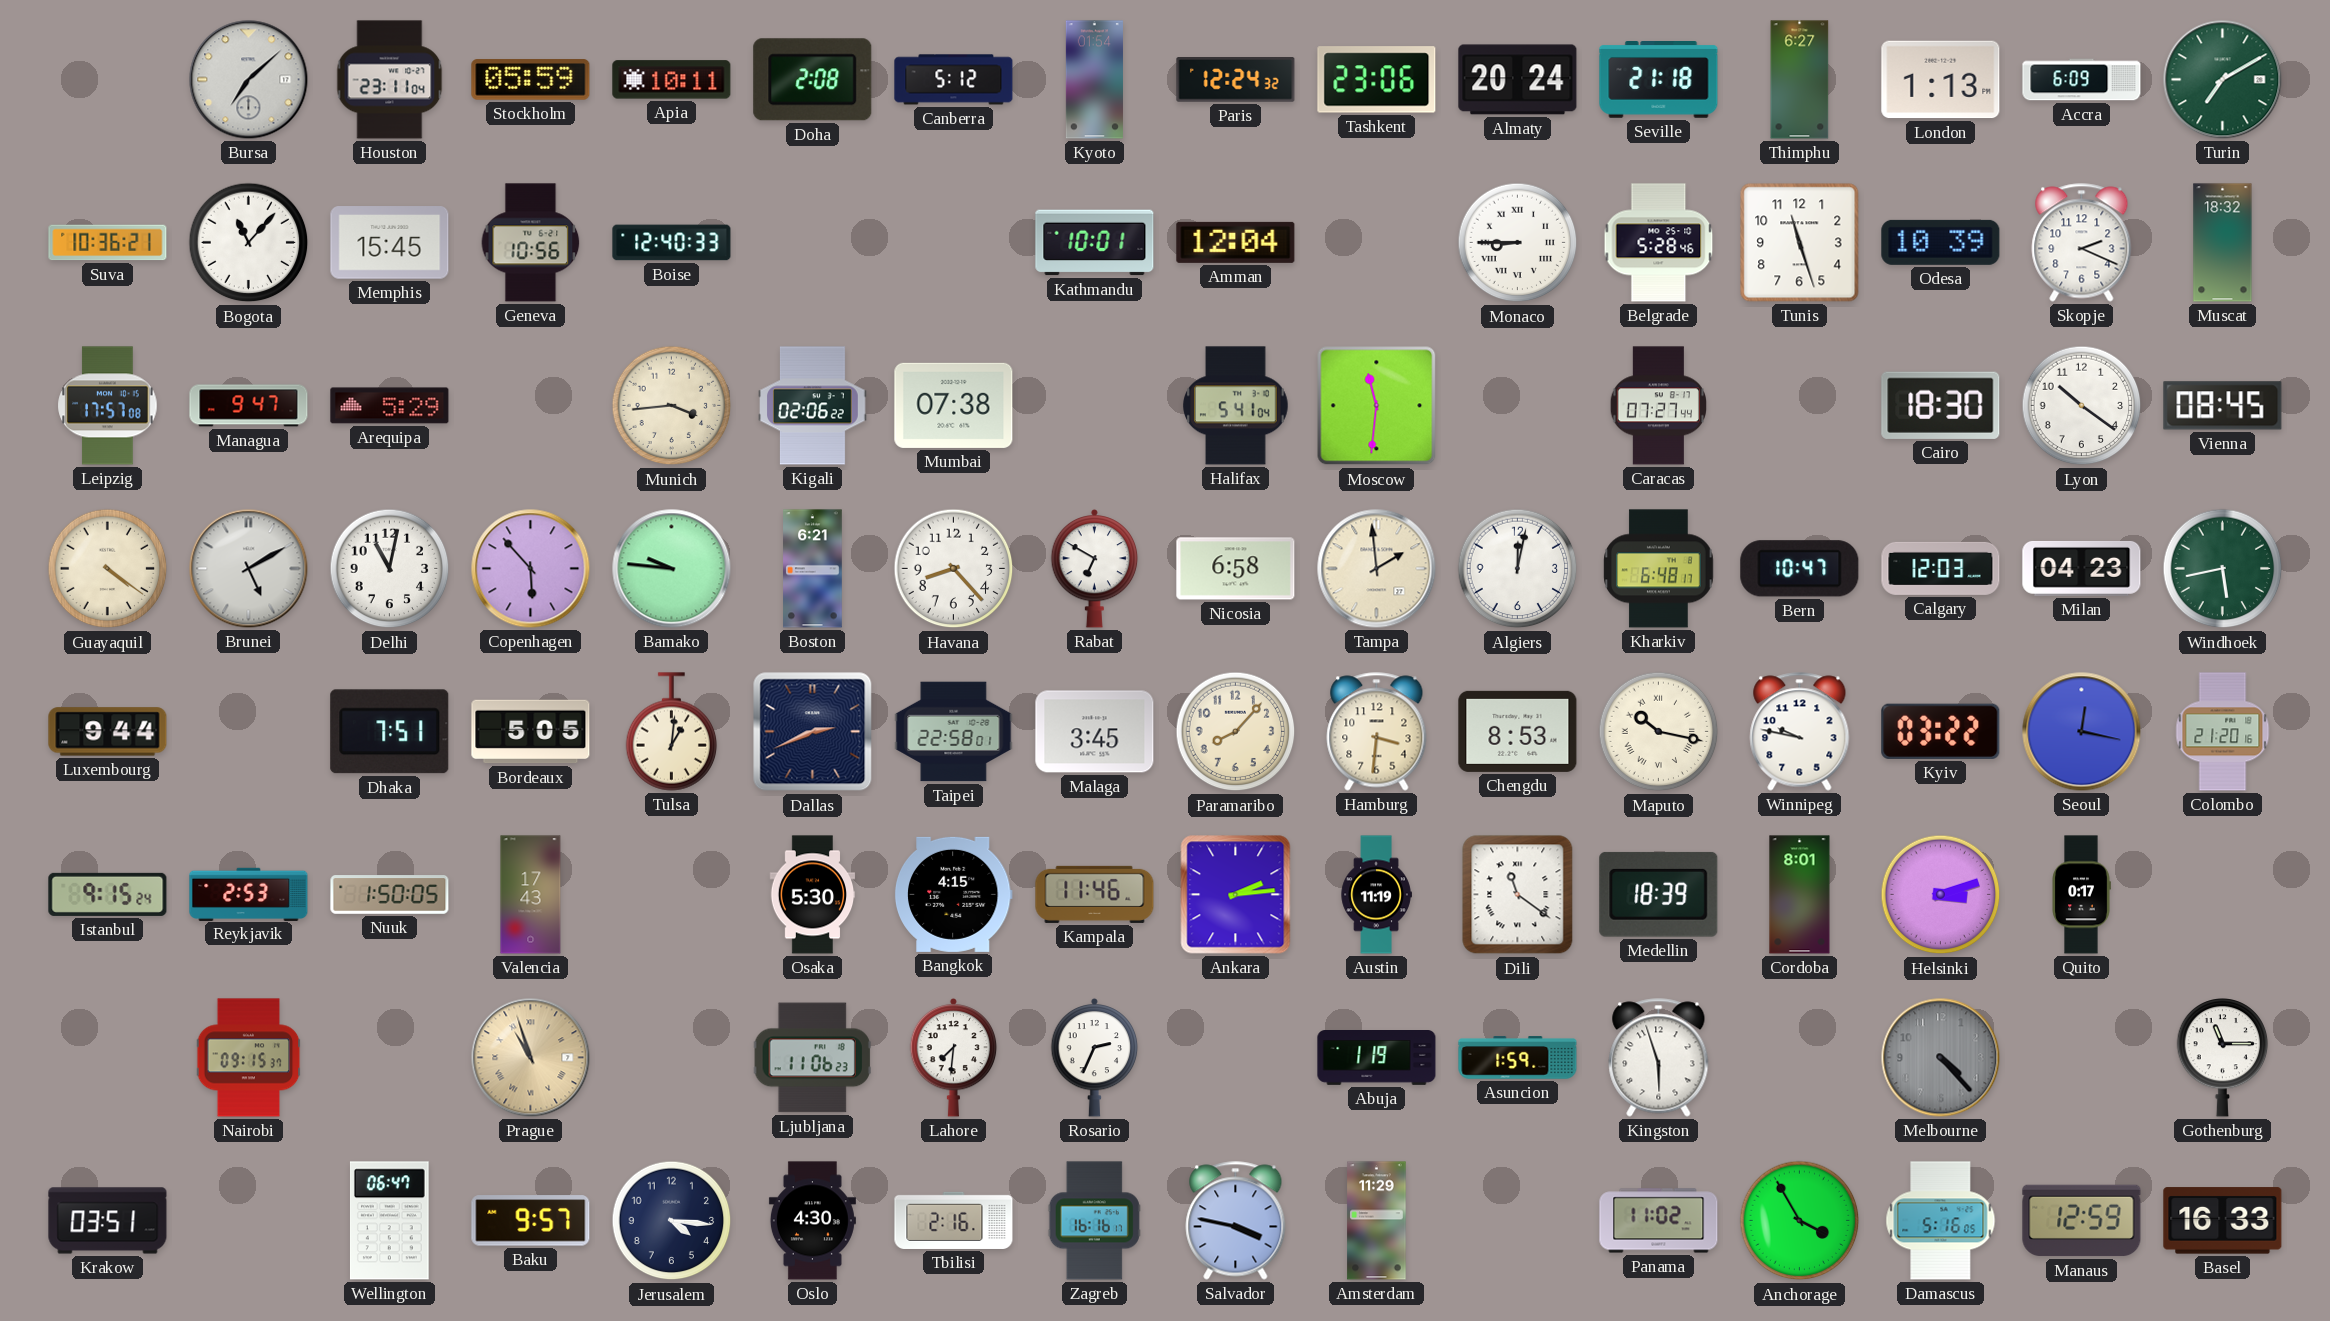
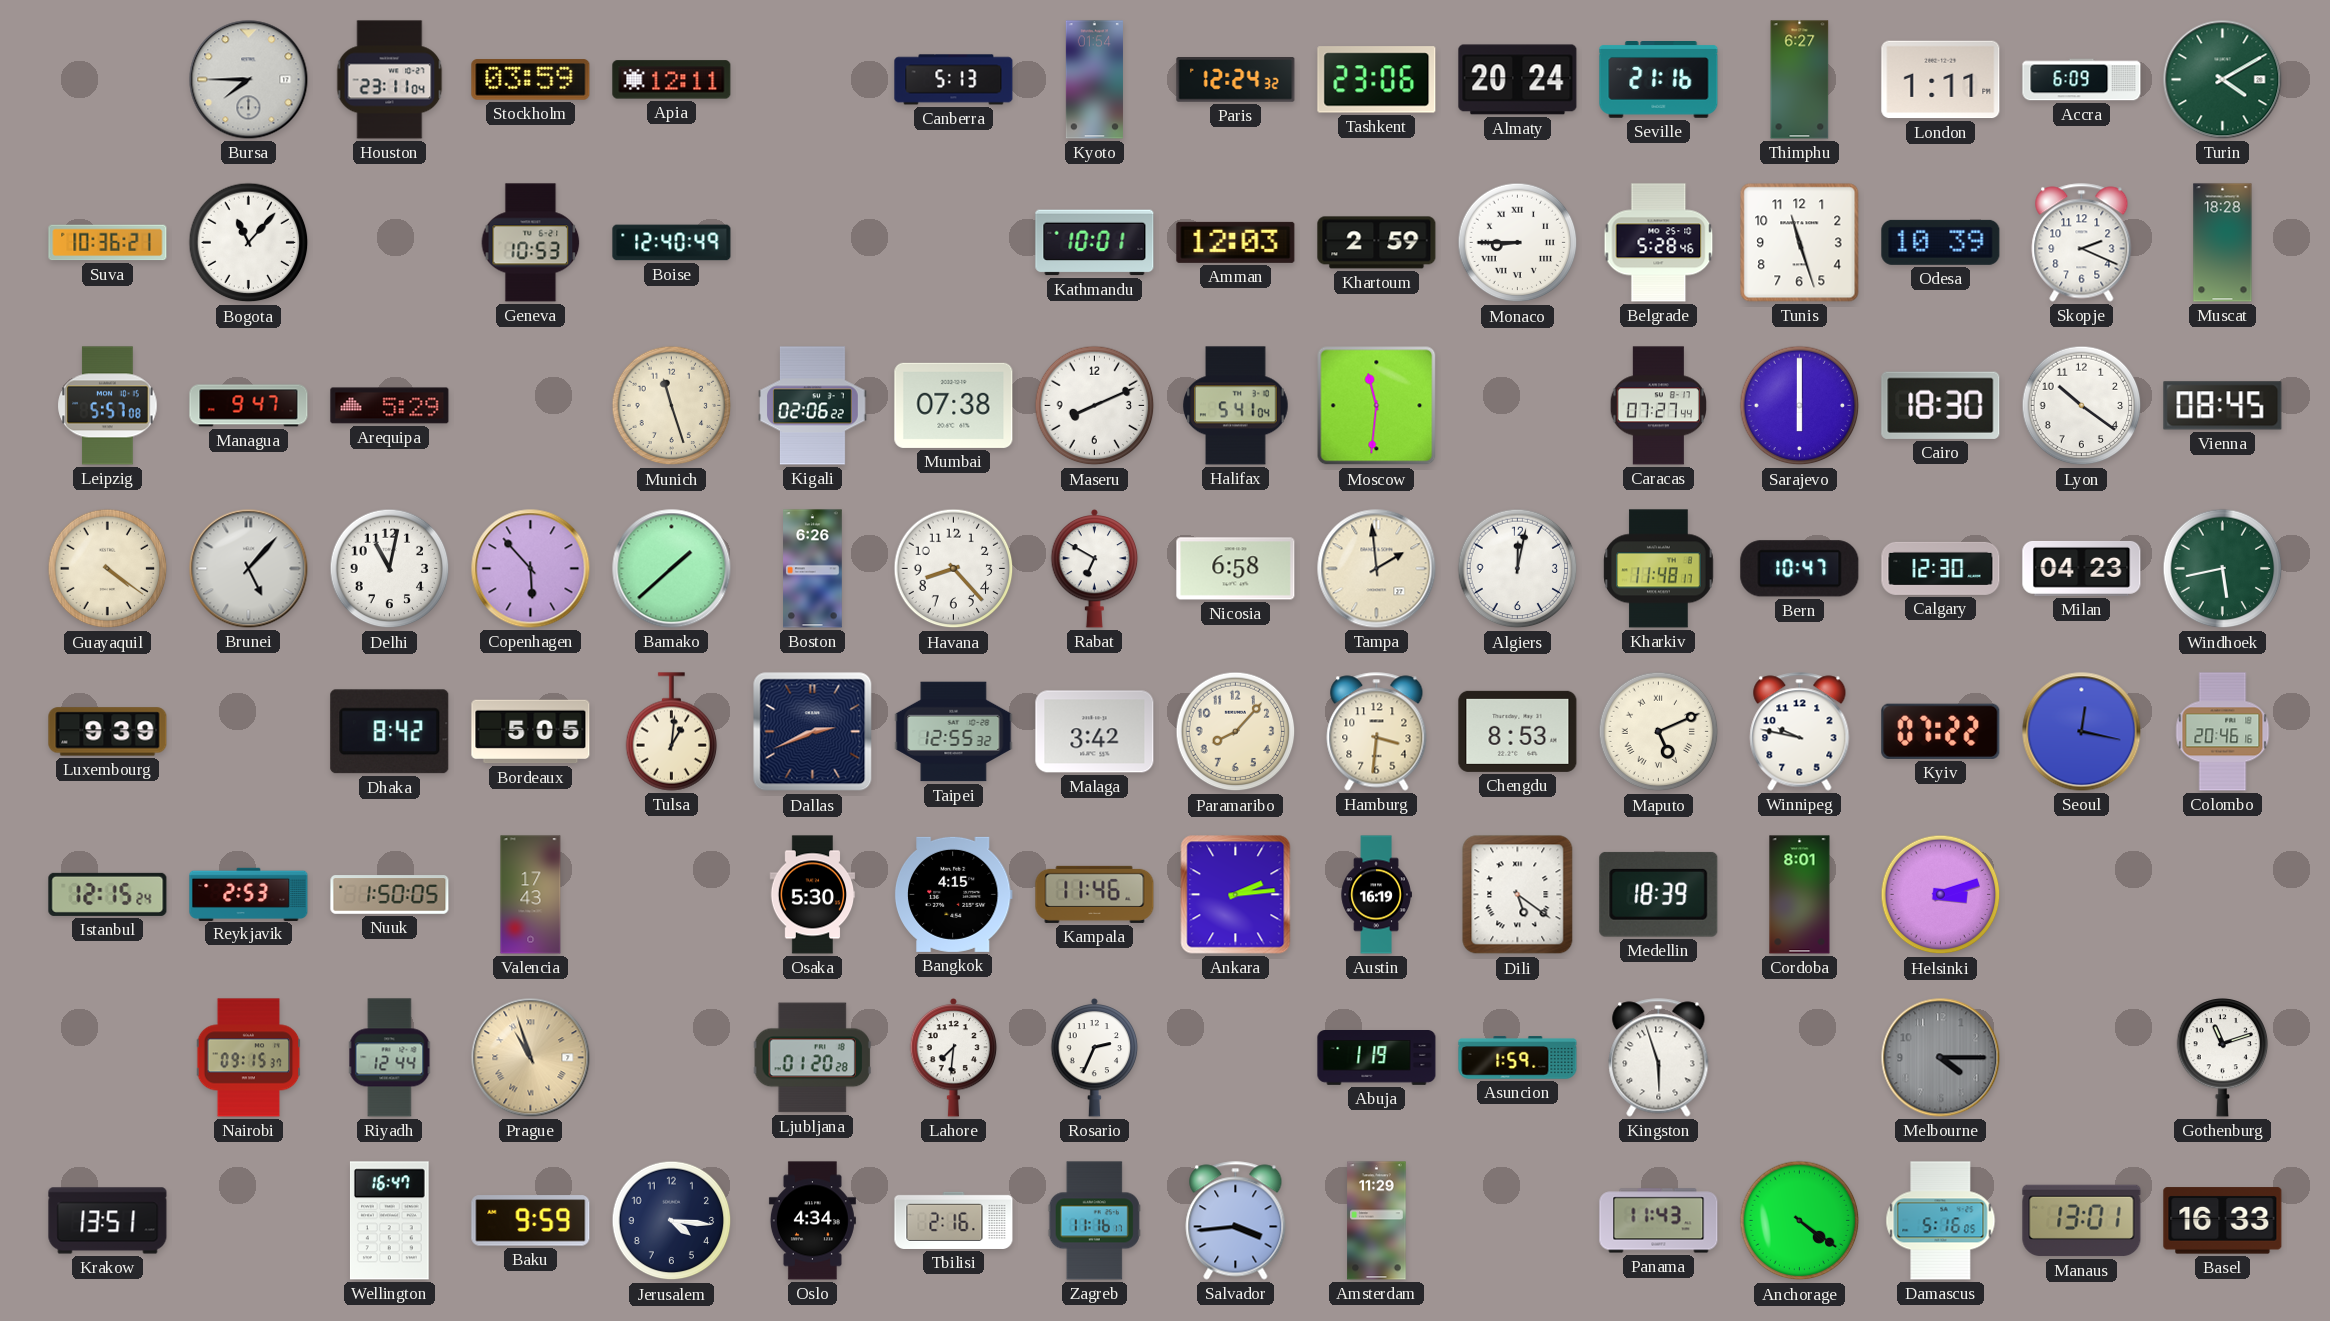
Bursa: 7:08 -> 7:45
Stockholm: 05:59 -> 03:59
Apia: 10:11 -> 12:11
Doha: 2:08 -> none
Canberra: 5:12 -> 5:13
Seville: 21:18 -> 21:16
London: 1:13 -> 1:11
Turin: 7:10 -> 4:10
Memphis: 15:45 -> none
Geneva: 10:56 -> 10:53
Boise: 12:40:33 -> 12:40:49
Amman: 12:04 -> 12:03
Khartoum: none -> 2:59
Muscat: 18:32 -> 18:28
Leipzig: 17:57 -> 5:57
Munich: 3:44 -> 11:27
Maseru: none -> 8:11
Sarajevo: none -> 6:00
Brunei: 5:10 -> 5:07
Bamako: 9:46 -> 1:38
Boston: 6:21 -> 6:26
Kharkiv: 6:48 -> 11:48
Calgary: 12:03 -> 12:30
Luxembourg: 9:44 -> 9:39
Dhaka: 7:51 -> 8:42
Taipei: 22:58 -> 12:55
Malaga: 3:45 -> 3:42
Maputo: 10:17 -> 5:11
Kyiv: 03:22 -> 07:22
Colombo: 21:20 -> 20:46
Istanbul: 9:15 -> 12:15
Austin: 11:19 -> 16:19
Dili: 11:21 -> 5:21
Quito: 0:17 -> none
Riyadh: none -> 12:44
Ljubljana: 11:06 -> 01:20
Melbourne: 4:23 -> 4:15
Gothenburg: 11:15 -> 11:12
Krakow: 03:51 -> 13:51
Wellington: 06:47 -> 16:47
Baku: 9:57 -> 9:59
Oslo: 4:30 -> 4:34
Zagreb: 16:16 -> 11:16
Salvador: 3:47 -> 3:44
Panama: 11:02 -> 11:43
Anchorage: 3:55 -> 4:21
Manaus: 12:59 -> 13:01
